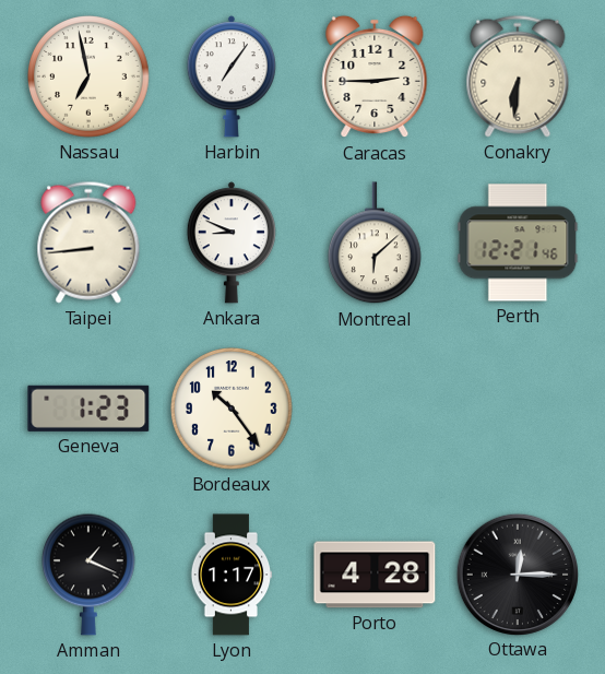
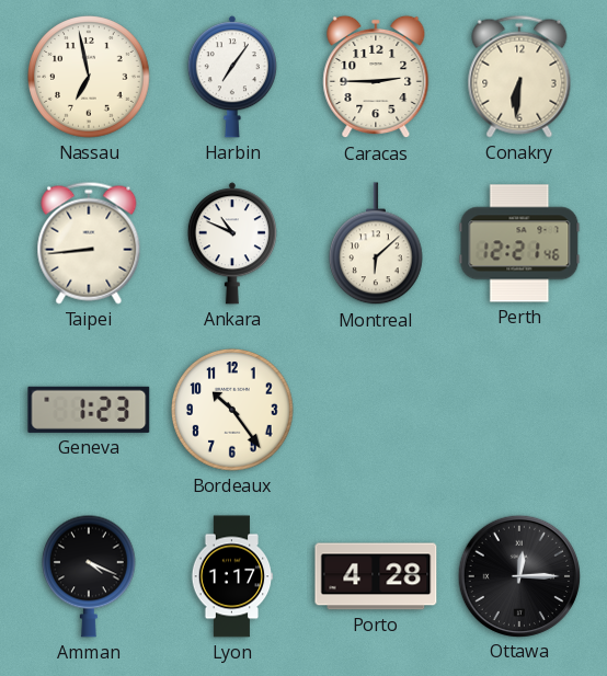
Ankara: 8:49 -> 10:49
Amman: 1:19 -> 4:19
